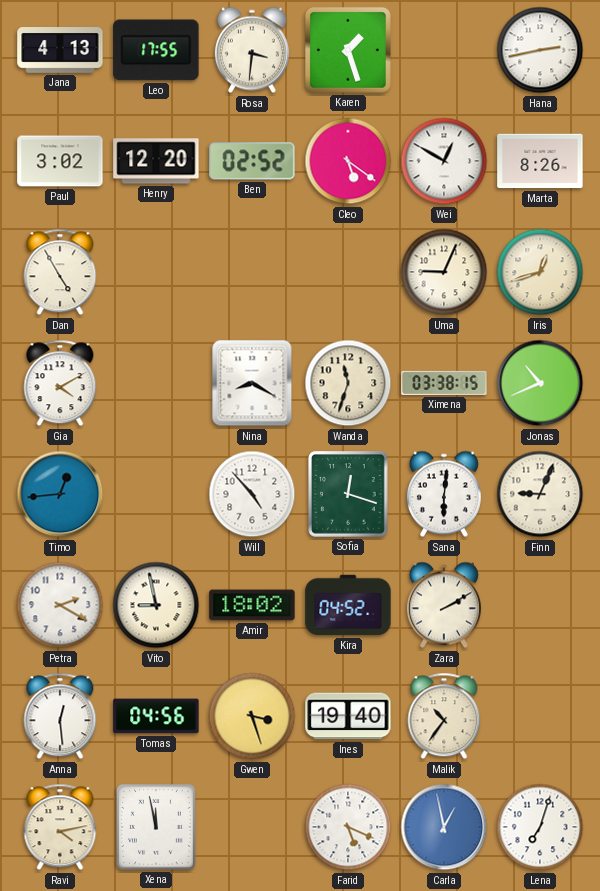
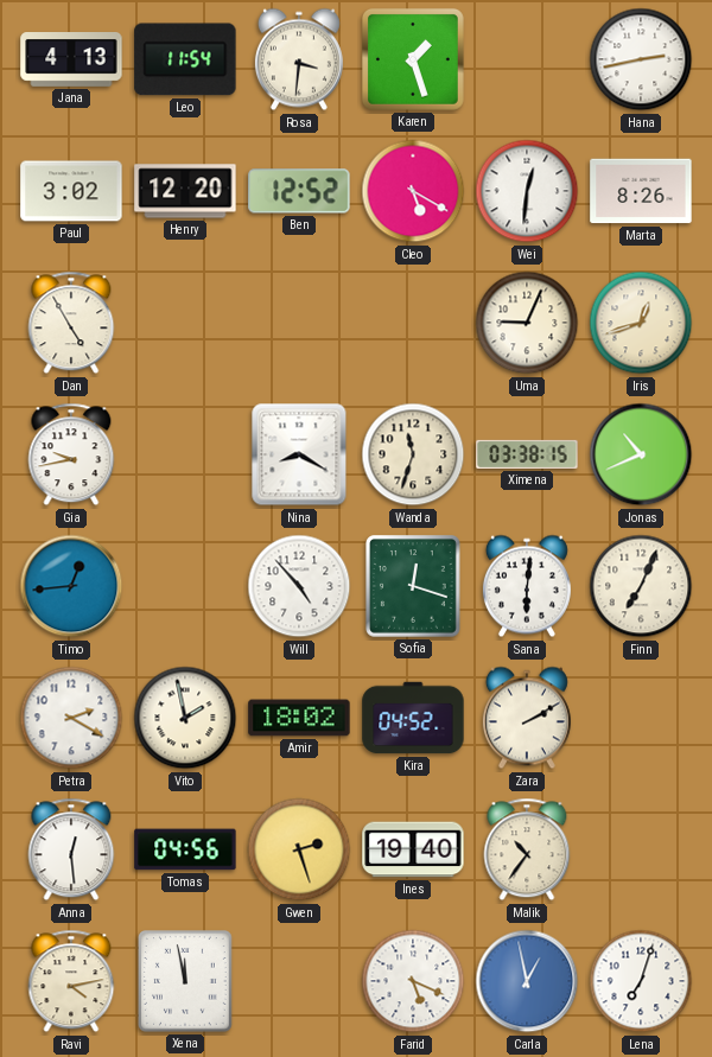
Leo: 17:55 -> 11:54
Ben: 02:52 -> 12:52
Cleo: 5:21 -> 5:20
Wei: 12:50 -> 12:31
Gia: 4:10 -> 9:43
Finn: 9:04 -> 7:04
Vito: 8:58 -> 1:58
Gwen: 3:27 -> 2:27
